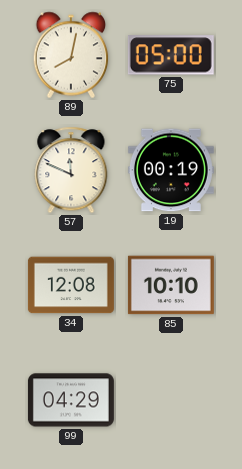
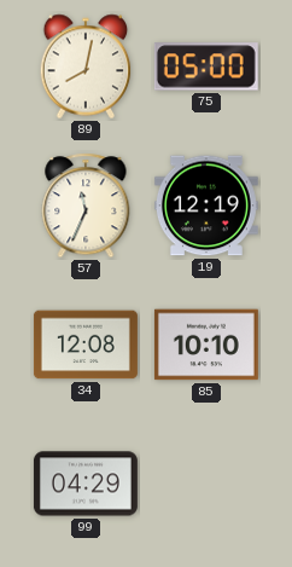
57: 11:49 -> 11:34
19: 00:19 -> 12:19
